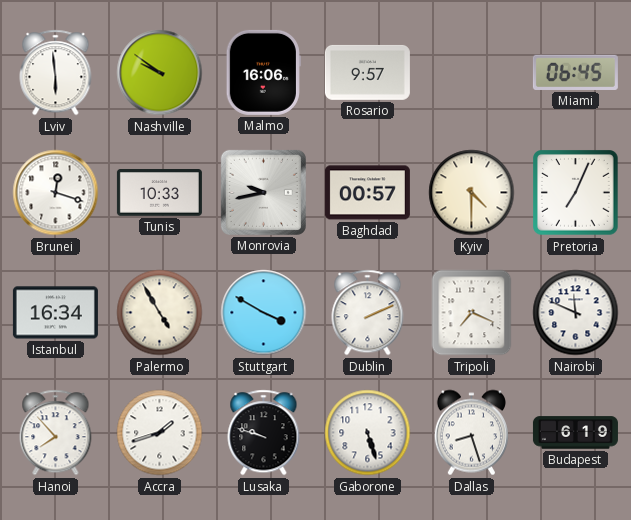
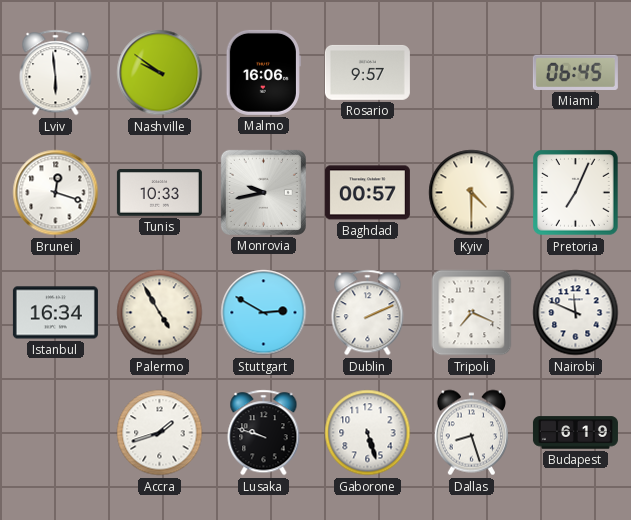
Stuttgart: 3:50 -> 2:50
Hanoi: 7:53 -> none
